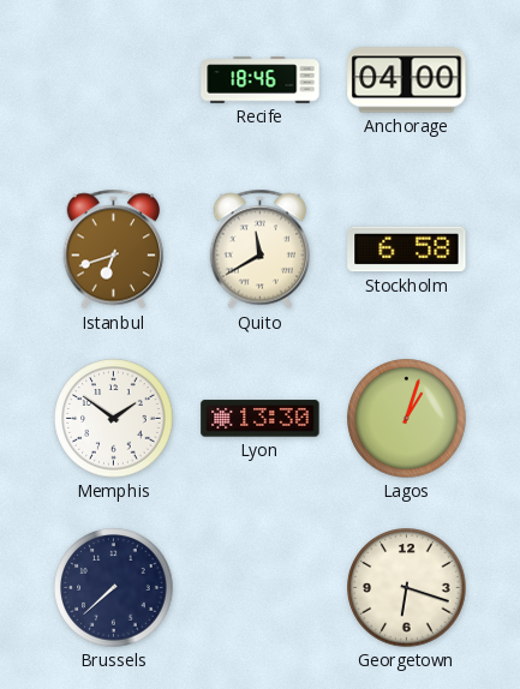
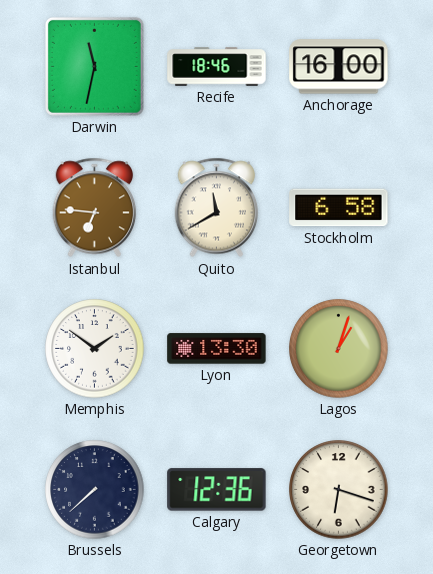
Darwin: none -> 11:32
Anchorage: 04:00 -> 16:00
Istanbul: 6:42 -> 6:46
Calgary: none -> 12:36
